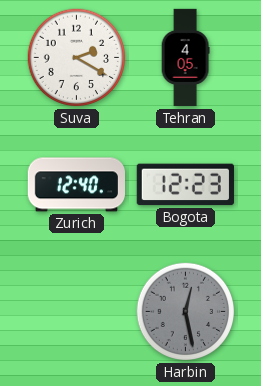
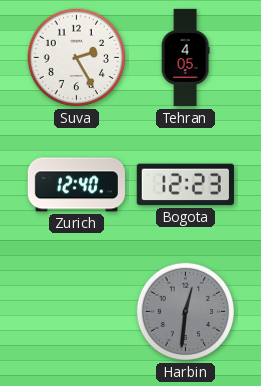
Suva: 2:20 -> 2:25
Harbin: 12:28 -> 12:31
